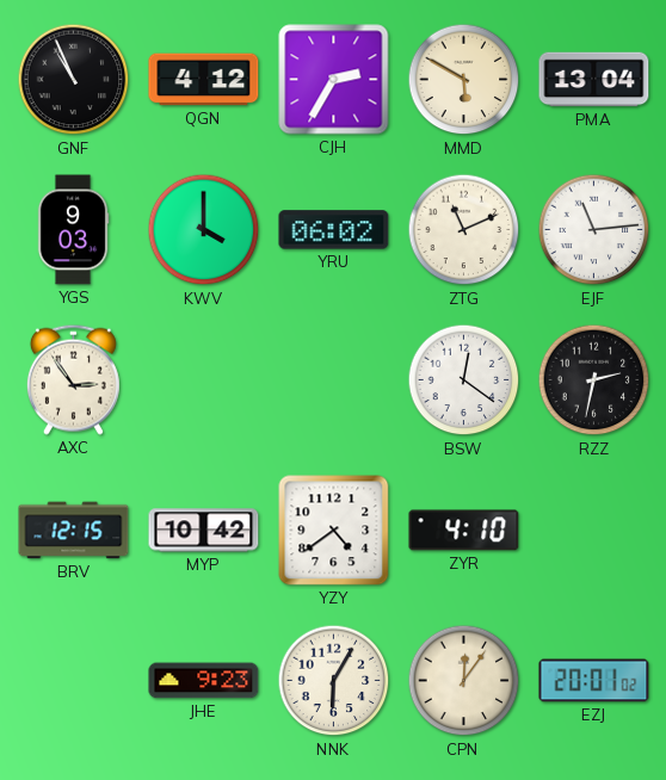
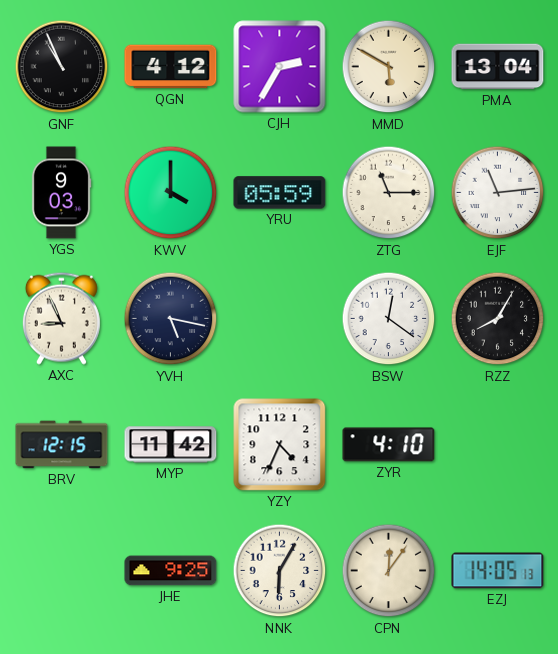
YRU: 06:02 -> 05:59
ZTG: 11:11 -> 11:15
AXC: 2:54 -> 8:56
YVH: none -> 5:17
RZZ: 2:32 -> 8:05
MYP: 10:42 -> 11:42
YZY: 4:39 -> 4:34
JHE: 9:23 -> 9:25
EZJ: 20:01 -> 14:05
